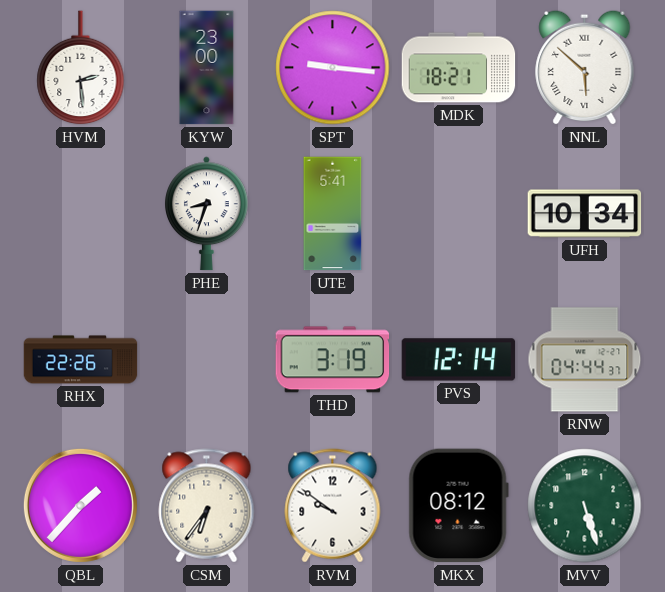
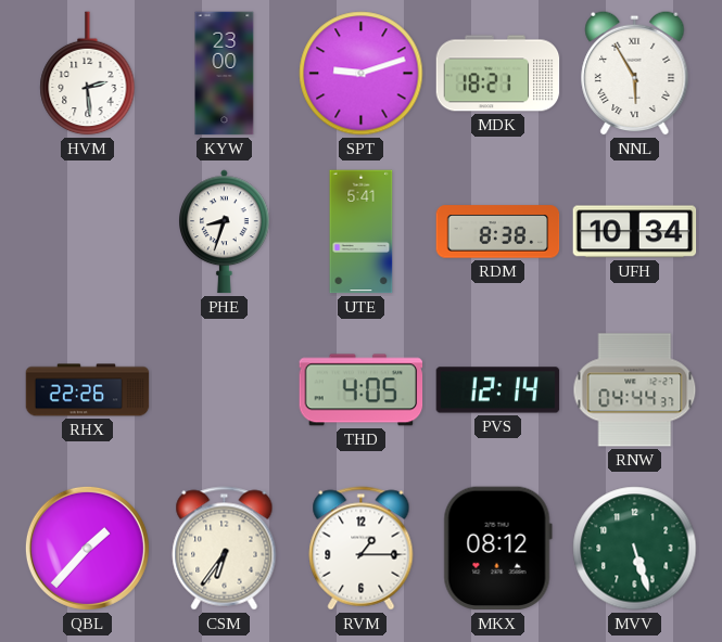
SPT: 9:16 -> 9:12
NNL: 5:52 -> 5:55
RDM: none -> 8:38
THD: 3:19 -> 4:05
RVM: 9:51 -> 1:15
